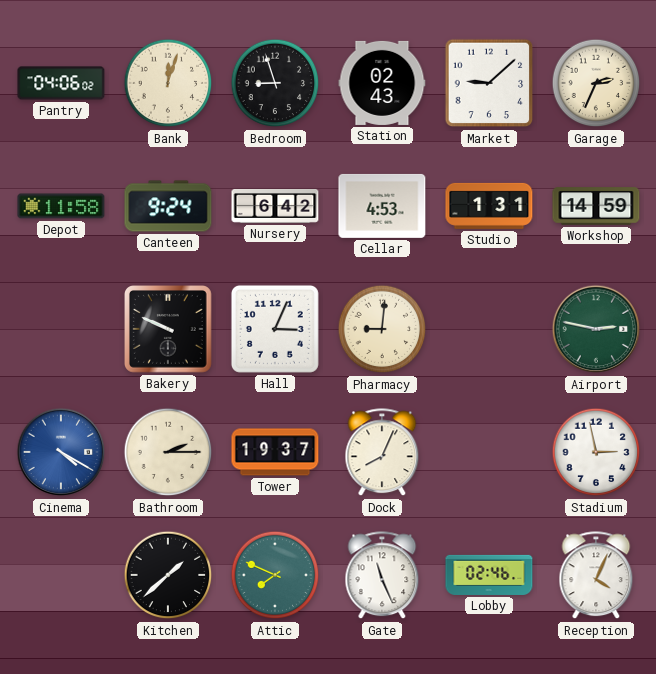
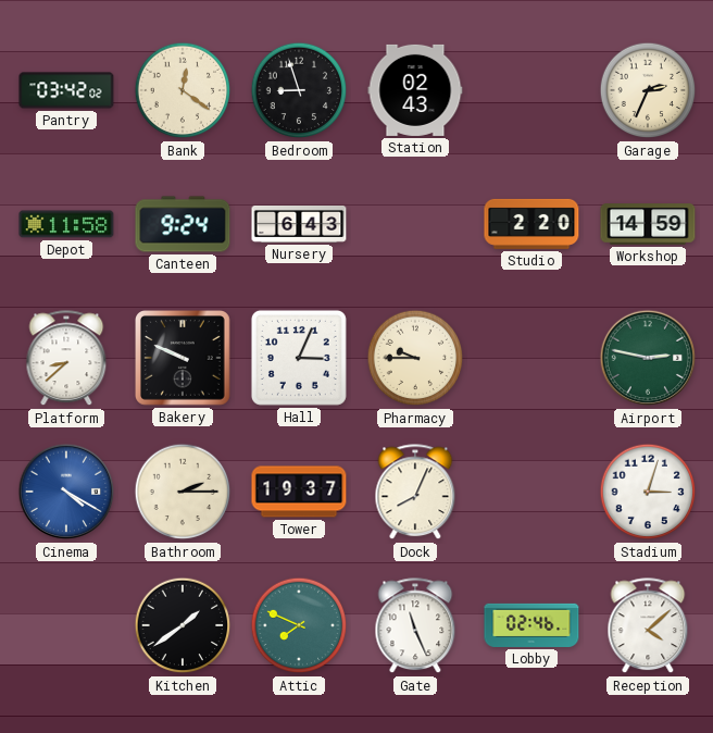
Pantry: 04:06 -> 03:42
Bank: 12:03 -> 12:21
Market: 9:08 -> none
Nursery: 6:42 -> 6:43
Cellar: 4:53 -> none
Studio: 1:31 -> 2:20
Platform: none -> 8:38
Pharmacy: 9:01 -> 9:45
Stadium: 2:58 -> 3:03
Kitchen: 1:38 -> 1:39
Reception: 4:04 -> 4:08
